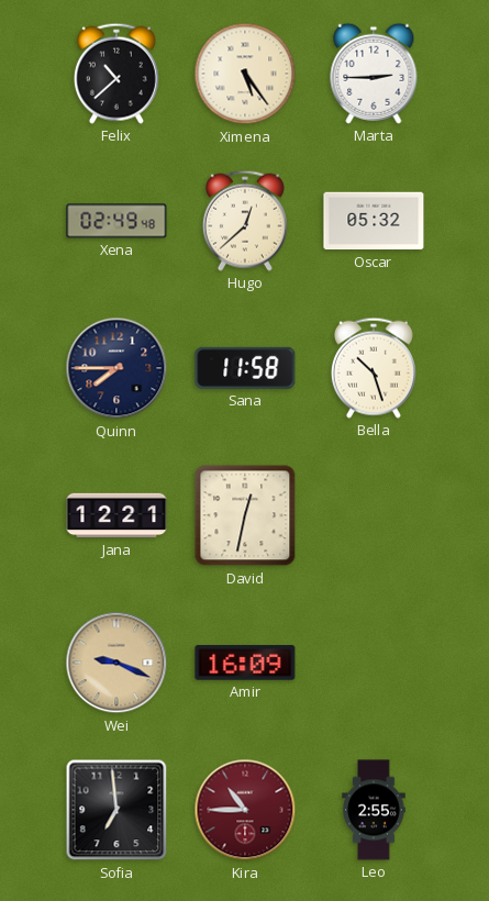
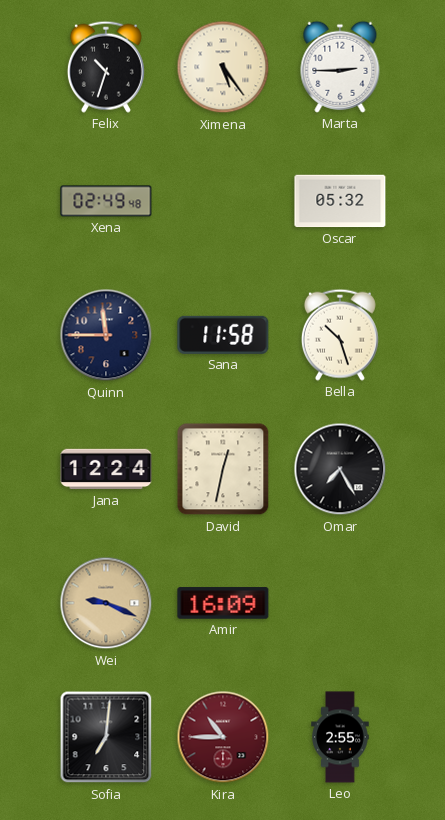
Felix: 10:38 -> 10:33
Hugo: 12:38 -> none
Quinn: 7:45 -> 11:45
Jana: 12:21 -> 12:24
Omar: none -> 7:25
Sofia: 6:59 -> 7:01
